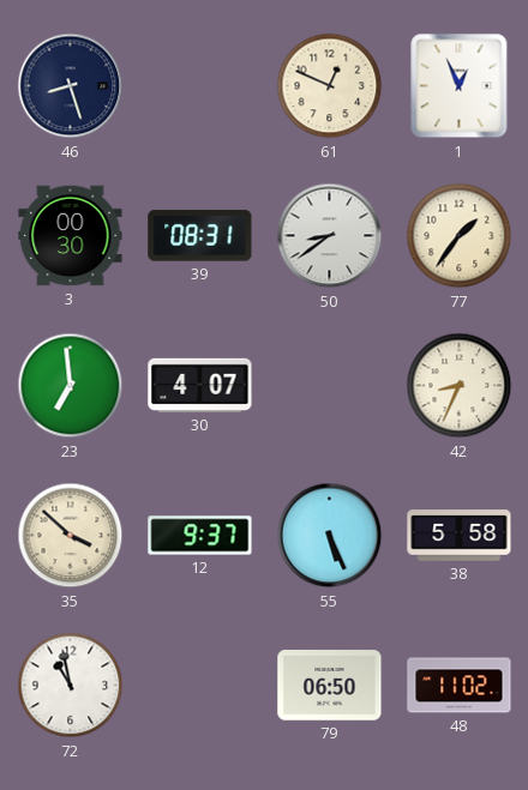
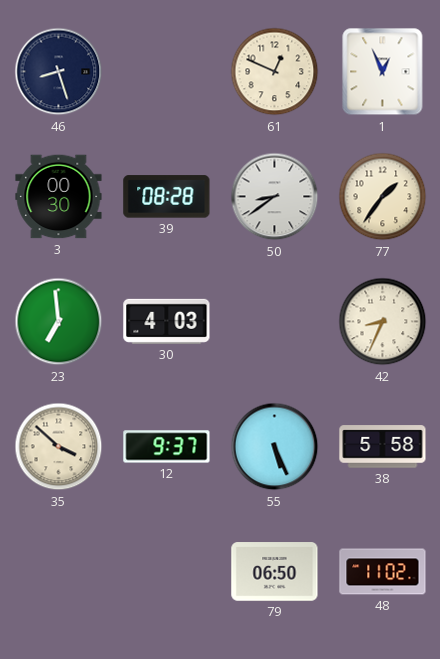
39: 08:31 -> 08:28
30: 4:07 -> 4:03
72: 10:58 -> none
